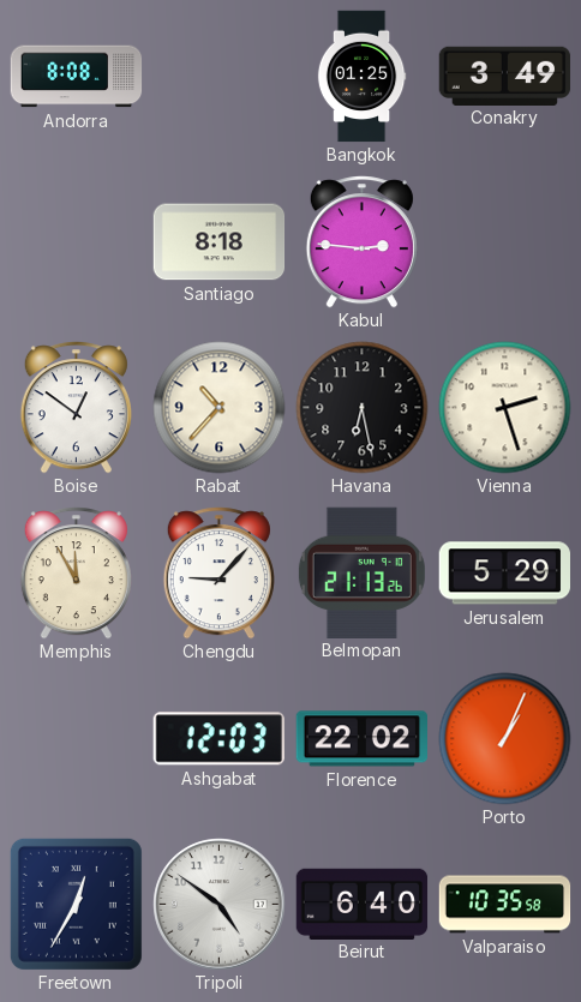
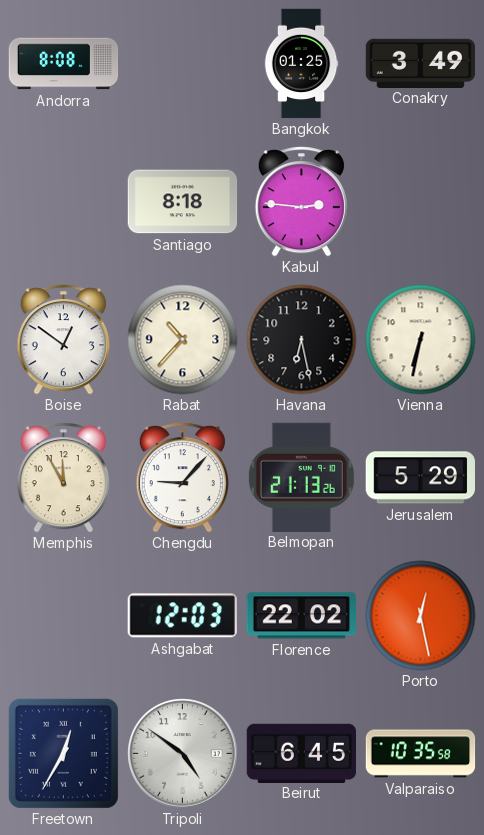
Vienna: 2:27 -> 6:32
Porto: 1:04 -> 12:28
Beirut: 6:40 -> 6:45
